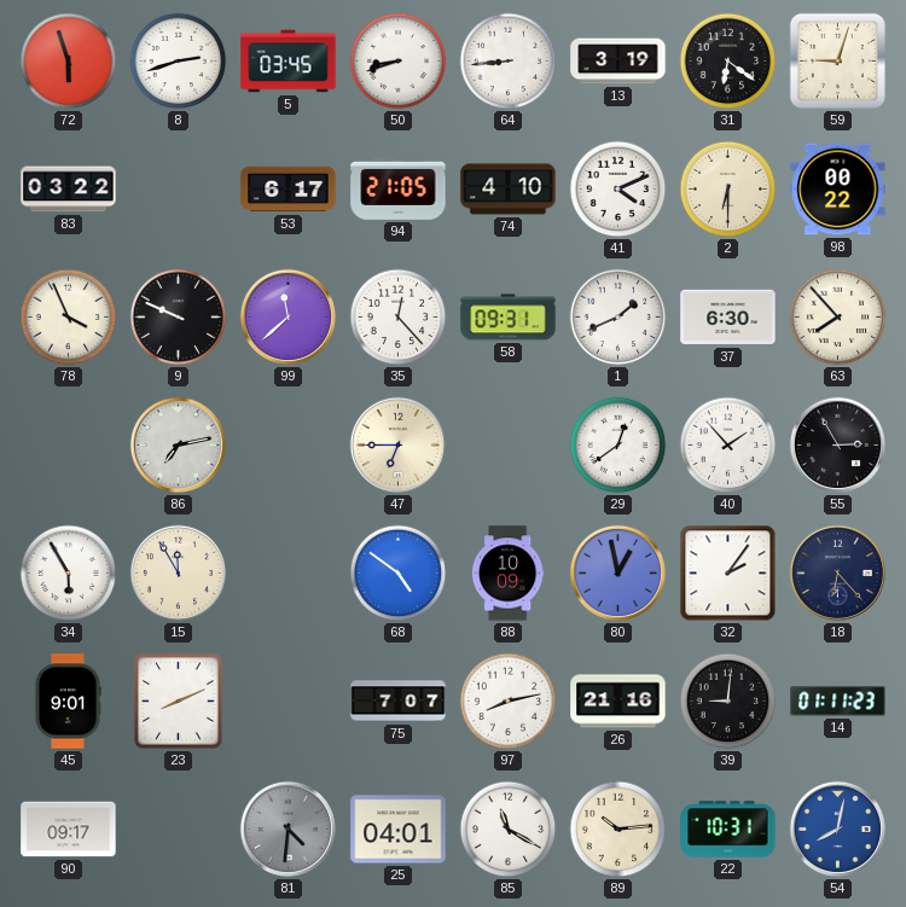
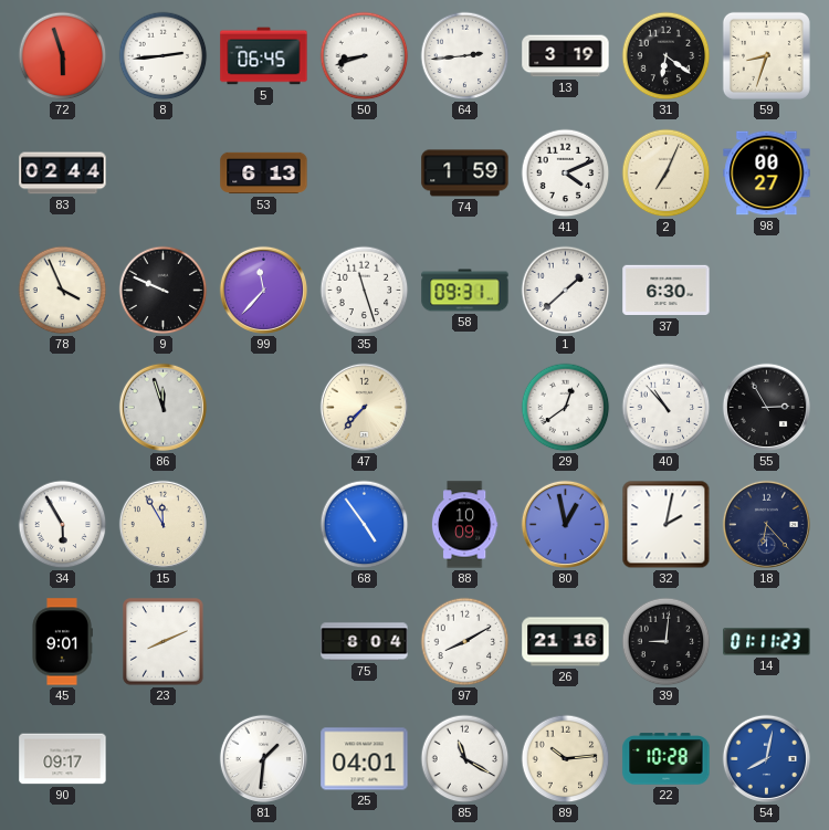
8: 2:42 -> 2:44
5: 03:45 -> 06:45
64: 8:44 -> 2:44
59: 9:03 -> 8:33
83: 03:22 -> 02:44
53: 6:17 -> 6:13
94: 21:05 -> none
74: 4:10 -> 1:59
2: 6:30 -> 7:04
98: 00:22 -> 00:27
99: 11:38 -> 11:37
35: 12:23 -> 11:27
1: 1:41 -> 1:38
63: 7:53 -> none
86: 7:13 -> 11:57
47: 6:45 -> 7:37
40: 1:53 -> 10:53
68: 4:51 -> 4:54
32: 2:06 -> 2:02
75: 7:07 -> 8:04
97: 8:13 -> 8:10
81: 4:31 -> 1:31
81 dial: grey -> white
22: 10:31 -> 10:28
